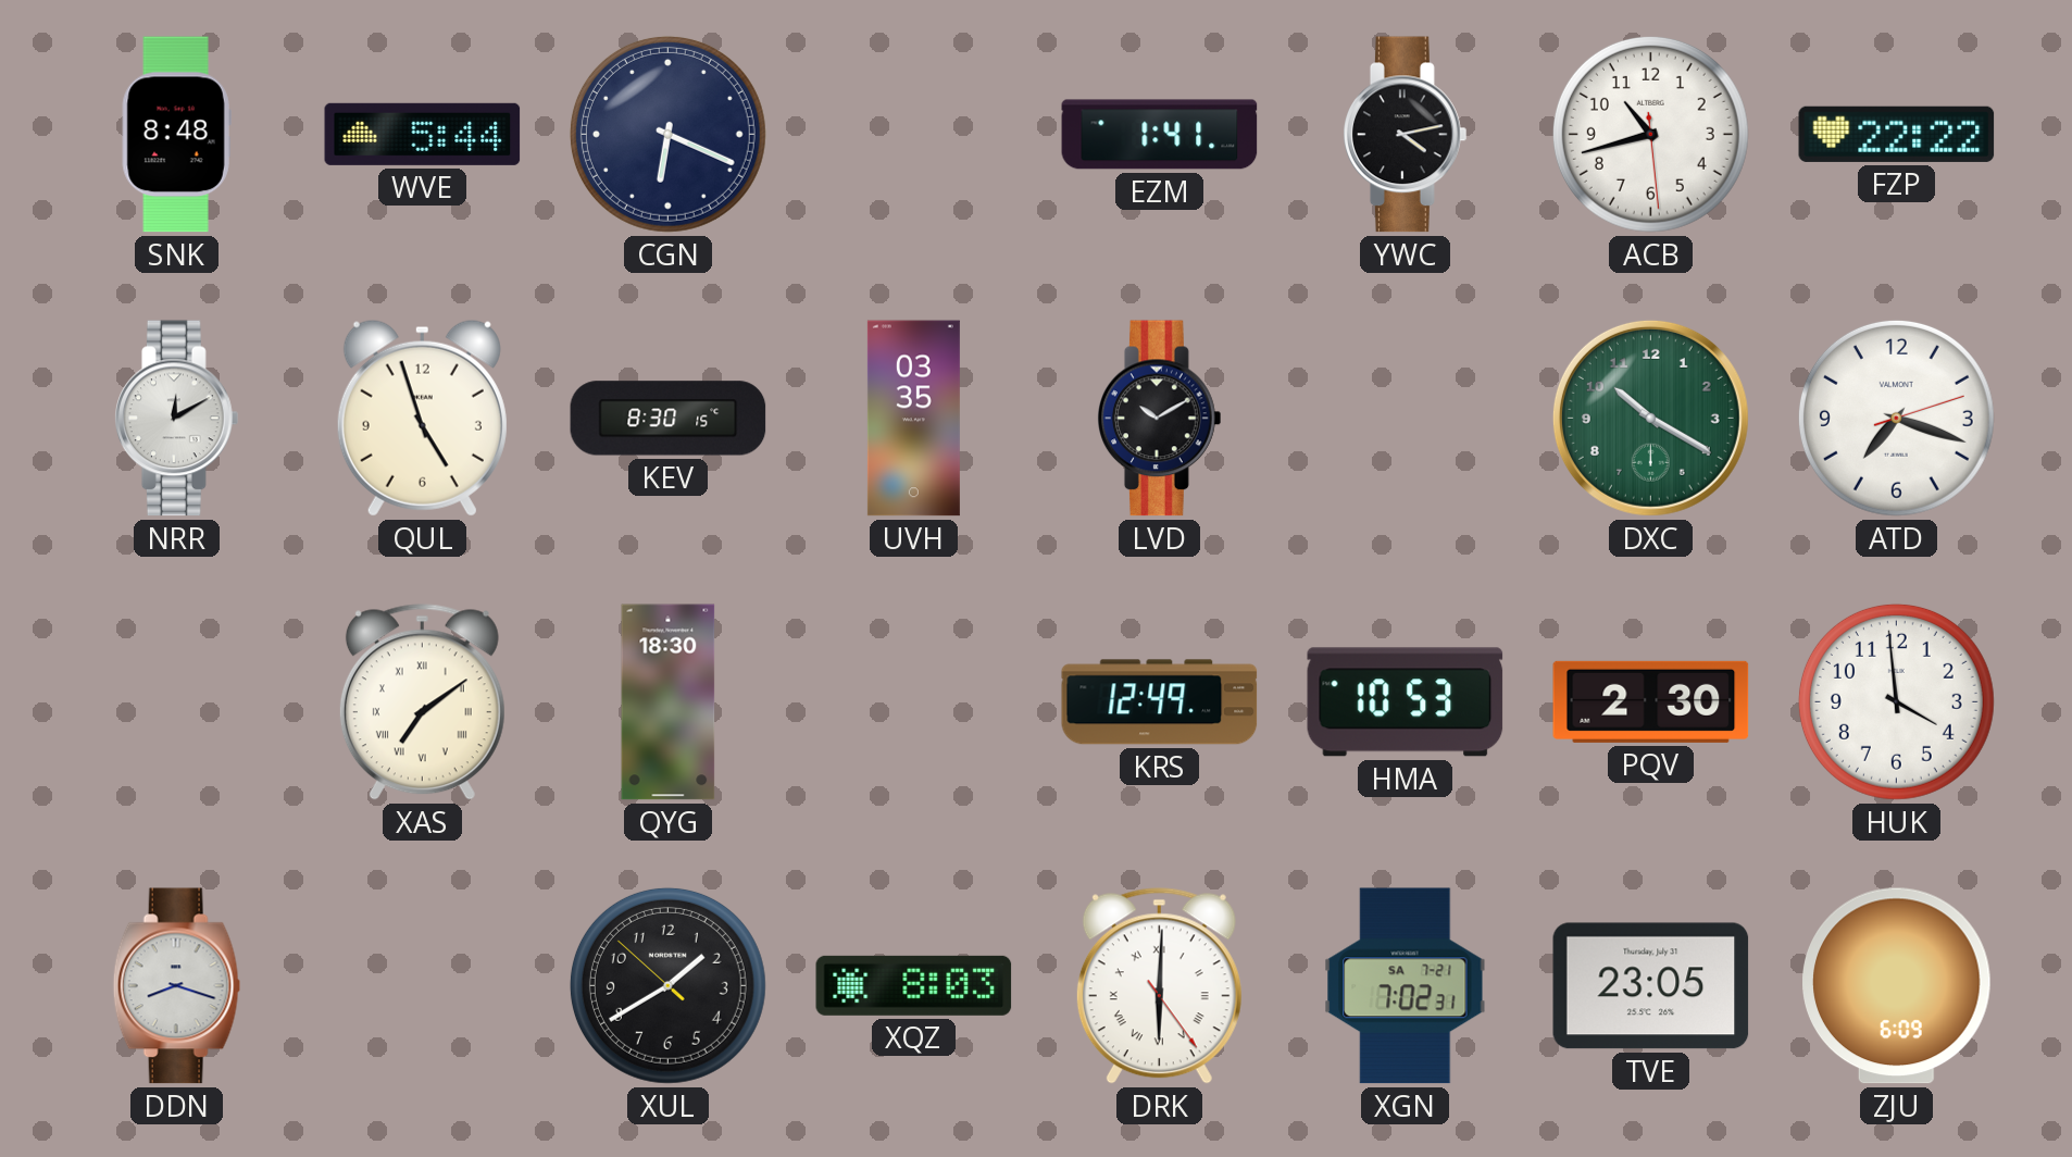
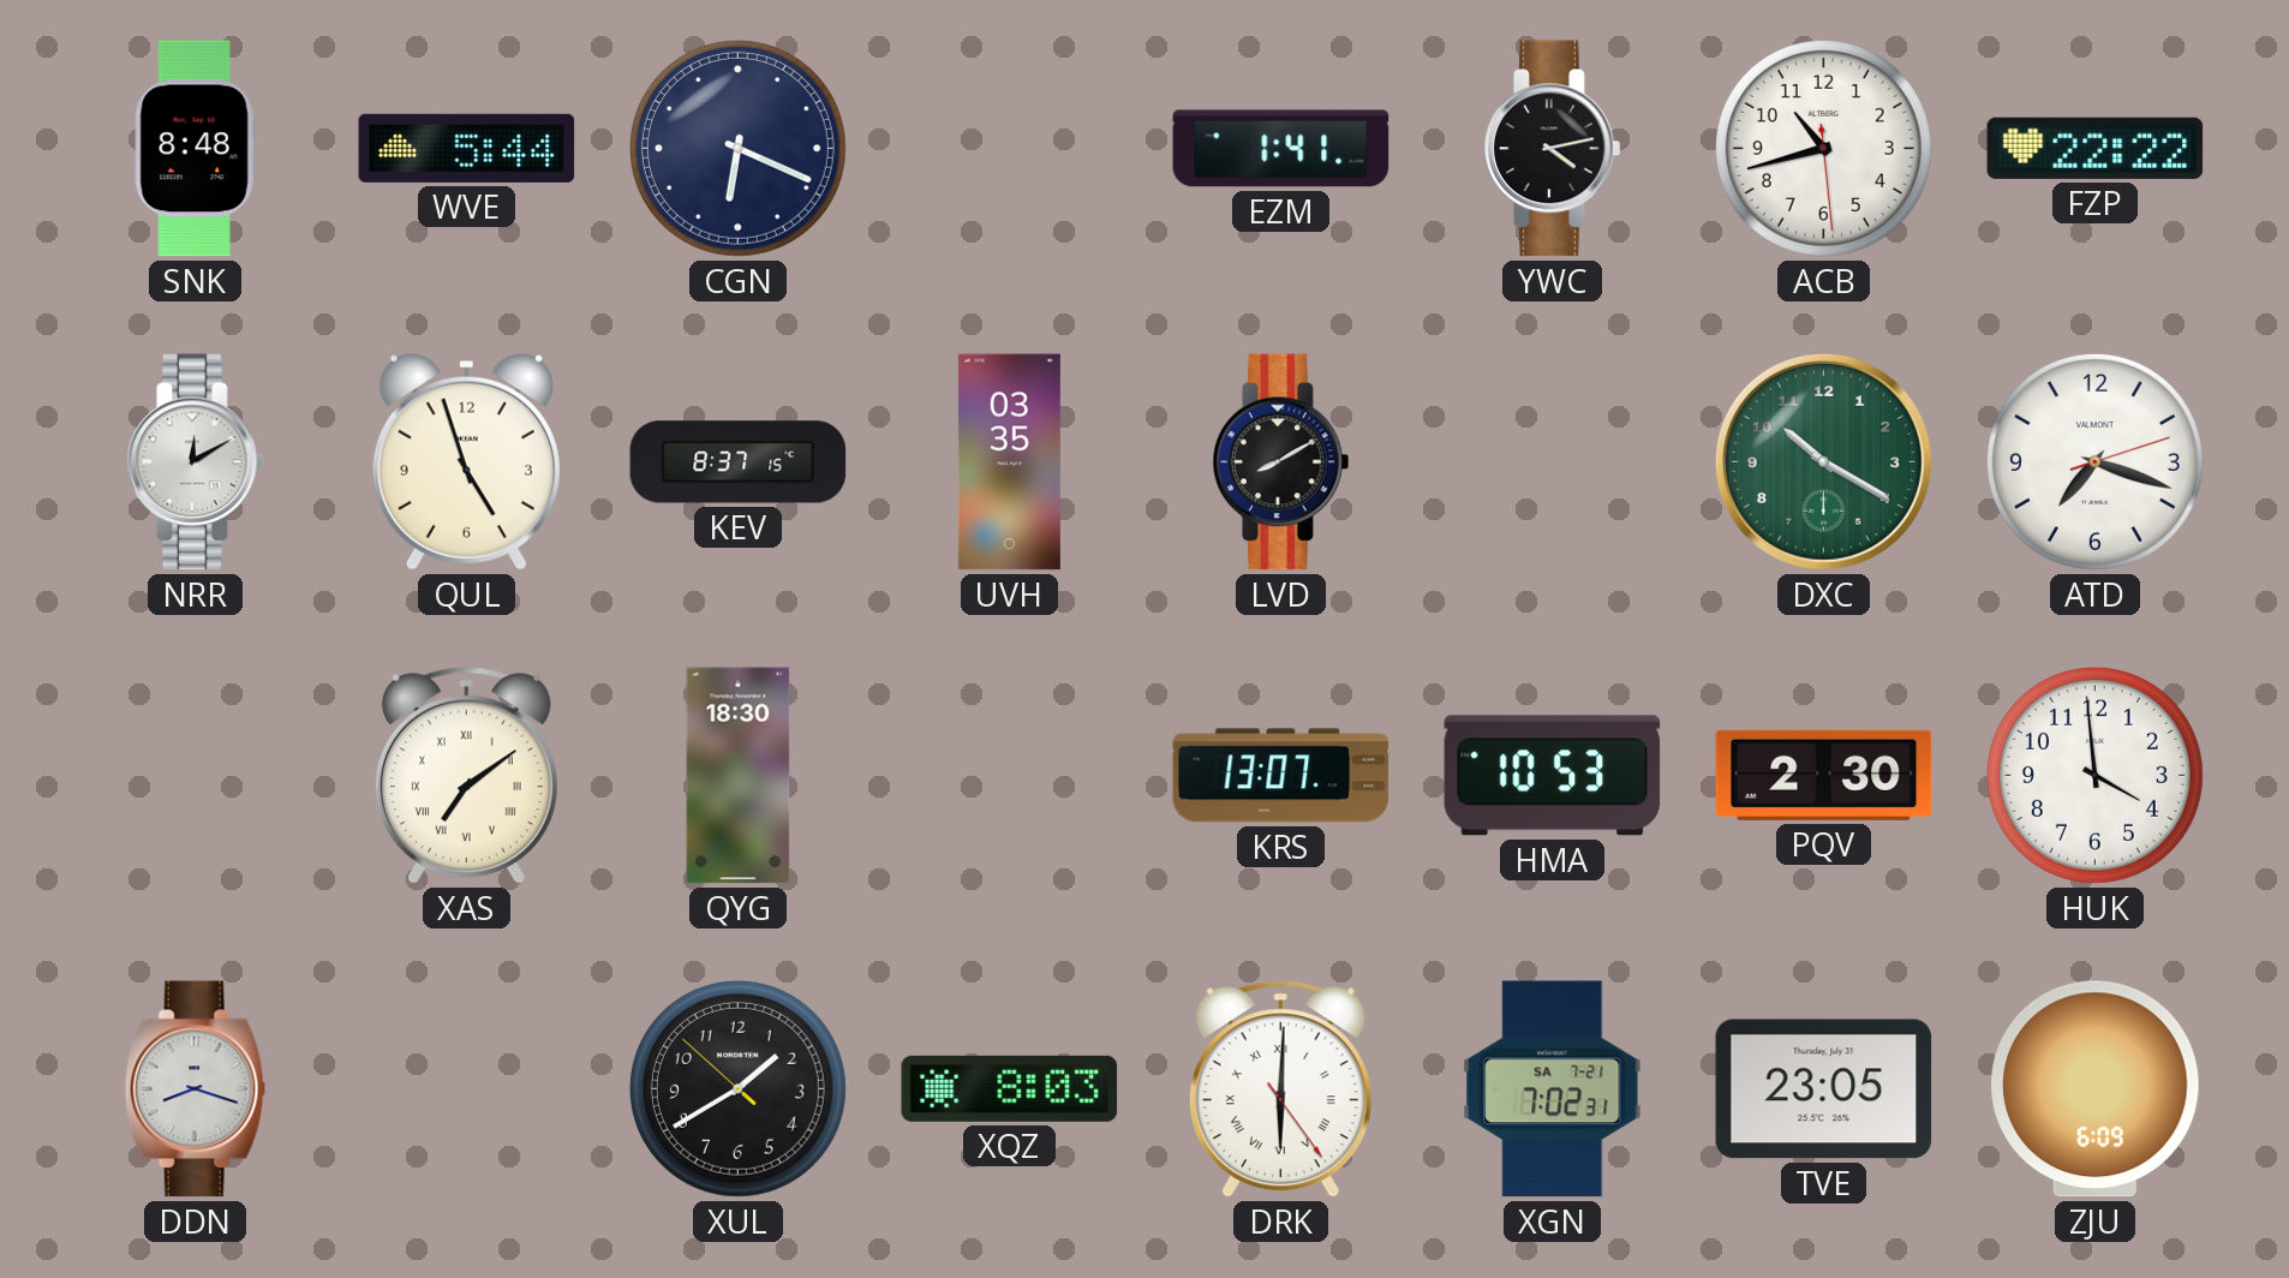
KEV: 8:30 -> 8:37
LVD: 10:10 -> 8:10
KRS: 12:49 -> 13:07
